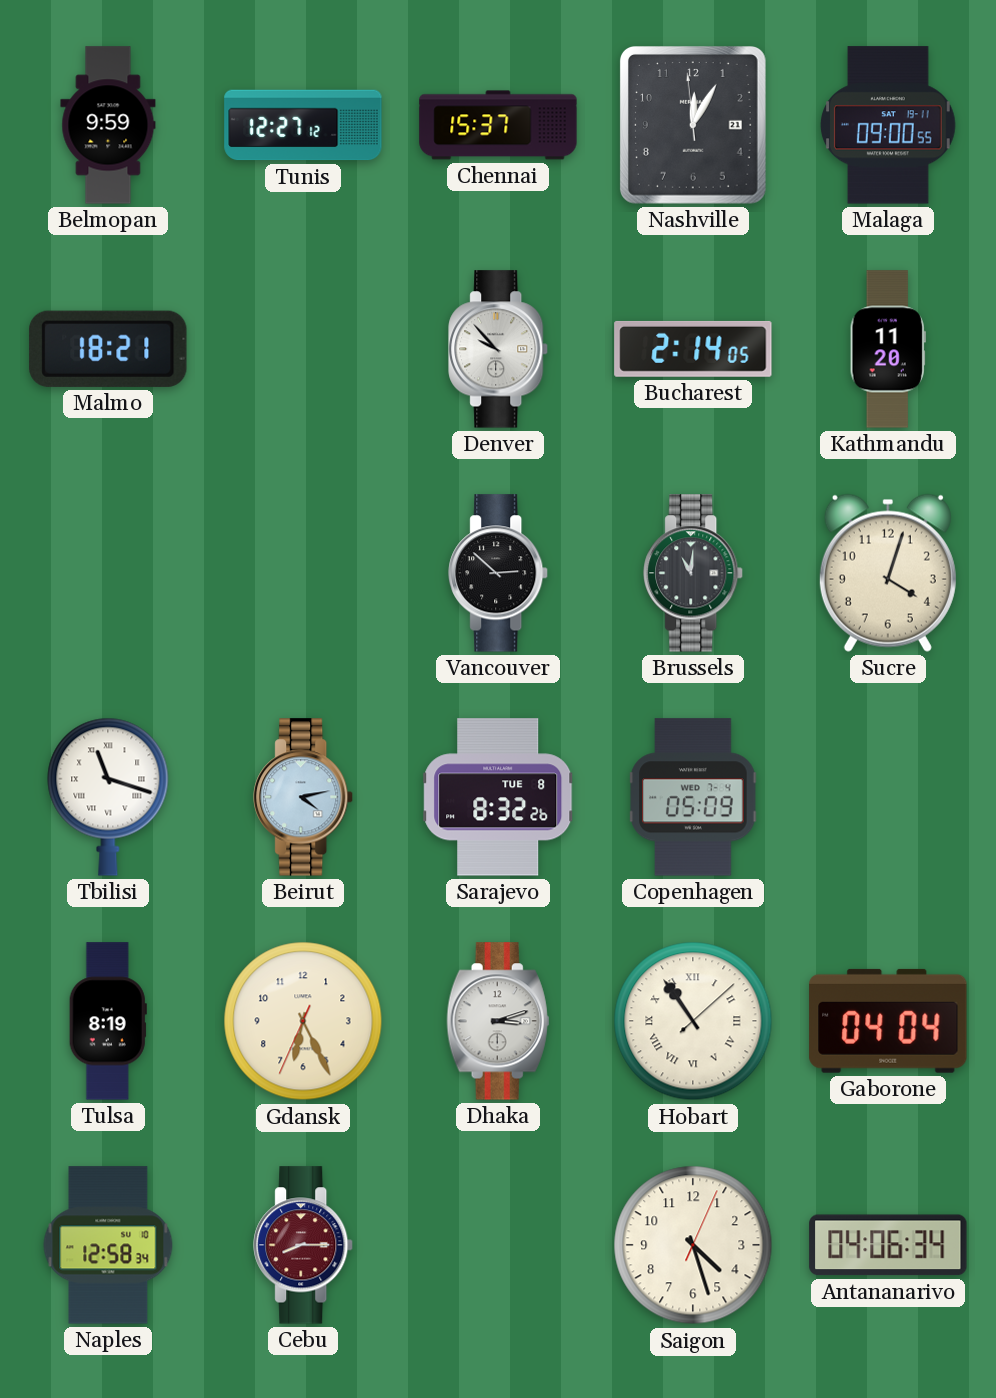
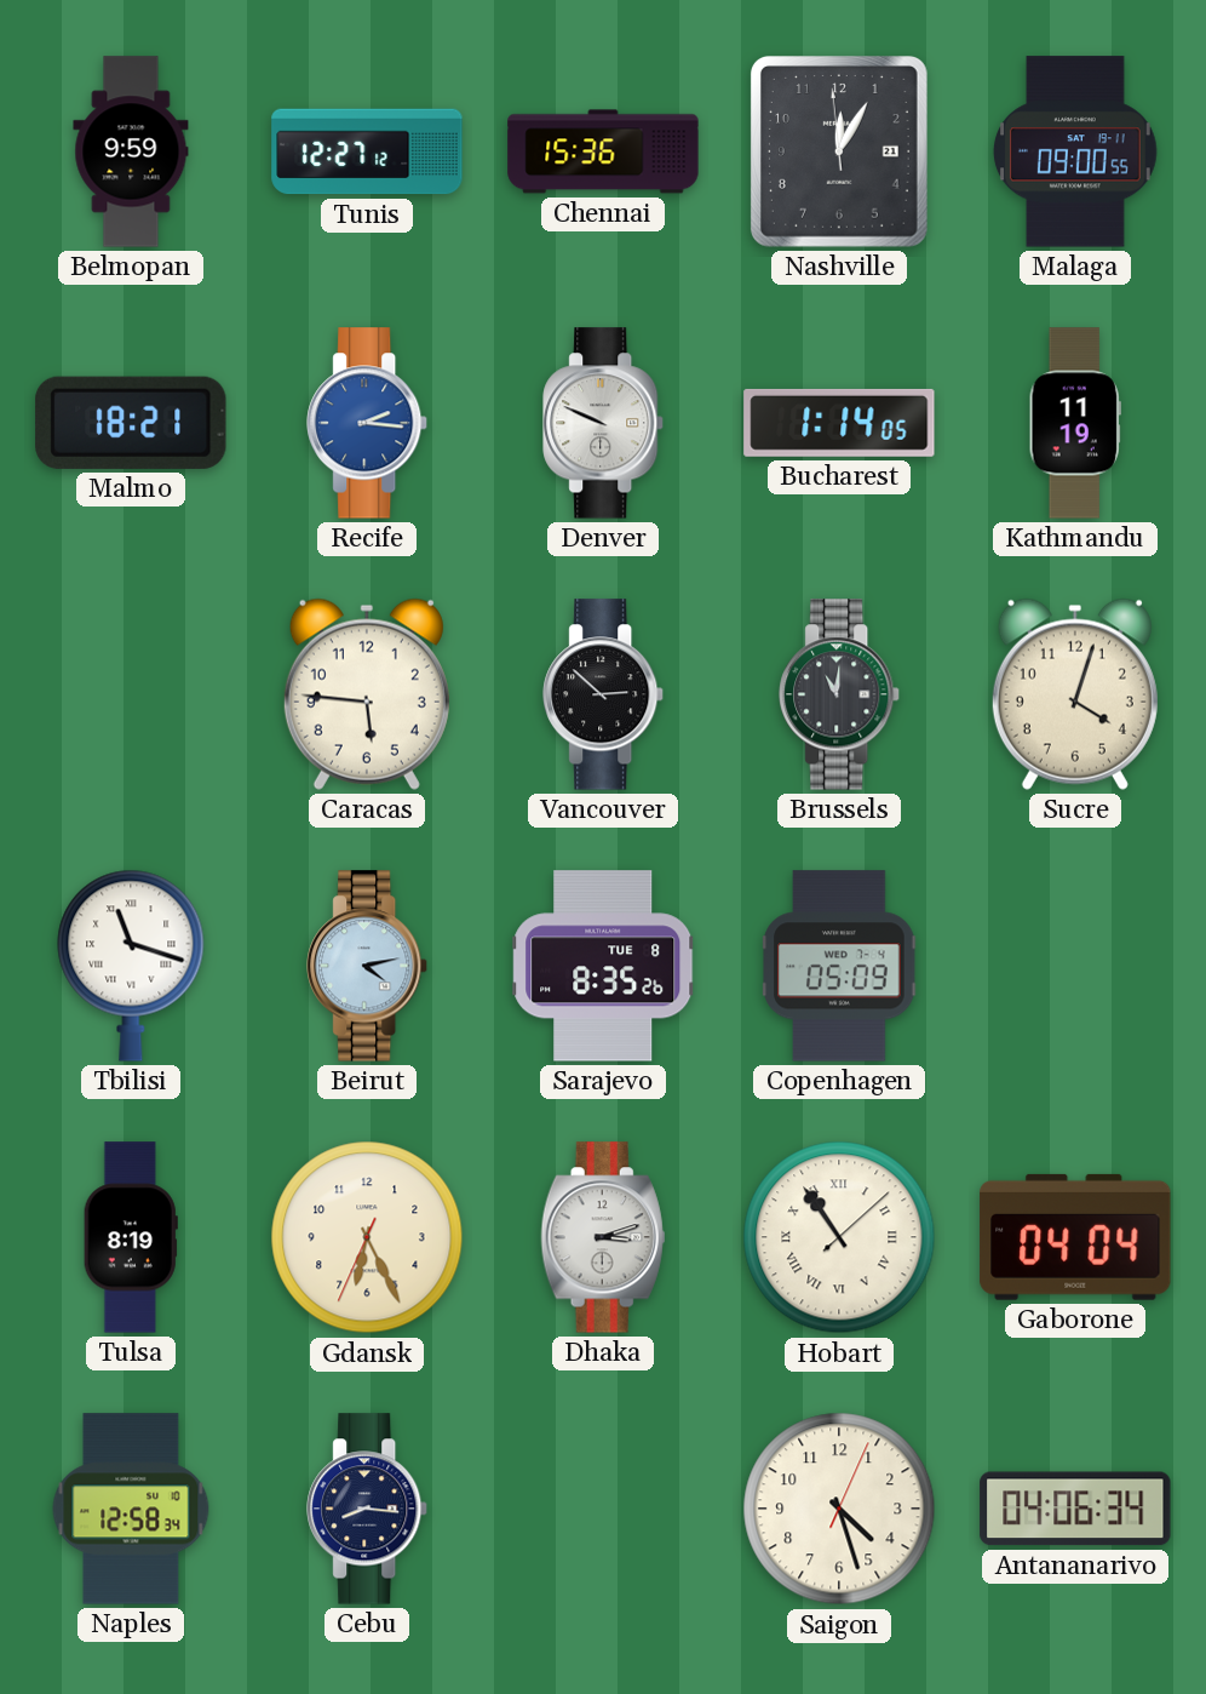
Chennai: 15:37 -> 15:36
Recife: none -> 2:16
Denver: 9:53 -> 9:49
Bucharest: 2:14 -> 1:14
Kathmandu: 11:20 -> 11:19
Caracas: none -> 5:46
Sarajevo: 8:32 -> 8:35
Cebu: 8:15 -> 8:16
Cebu dial: burgundy -> navy
